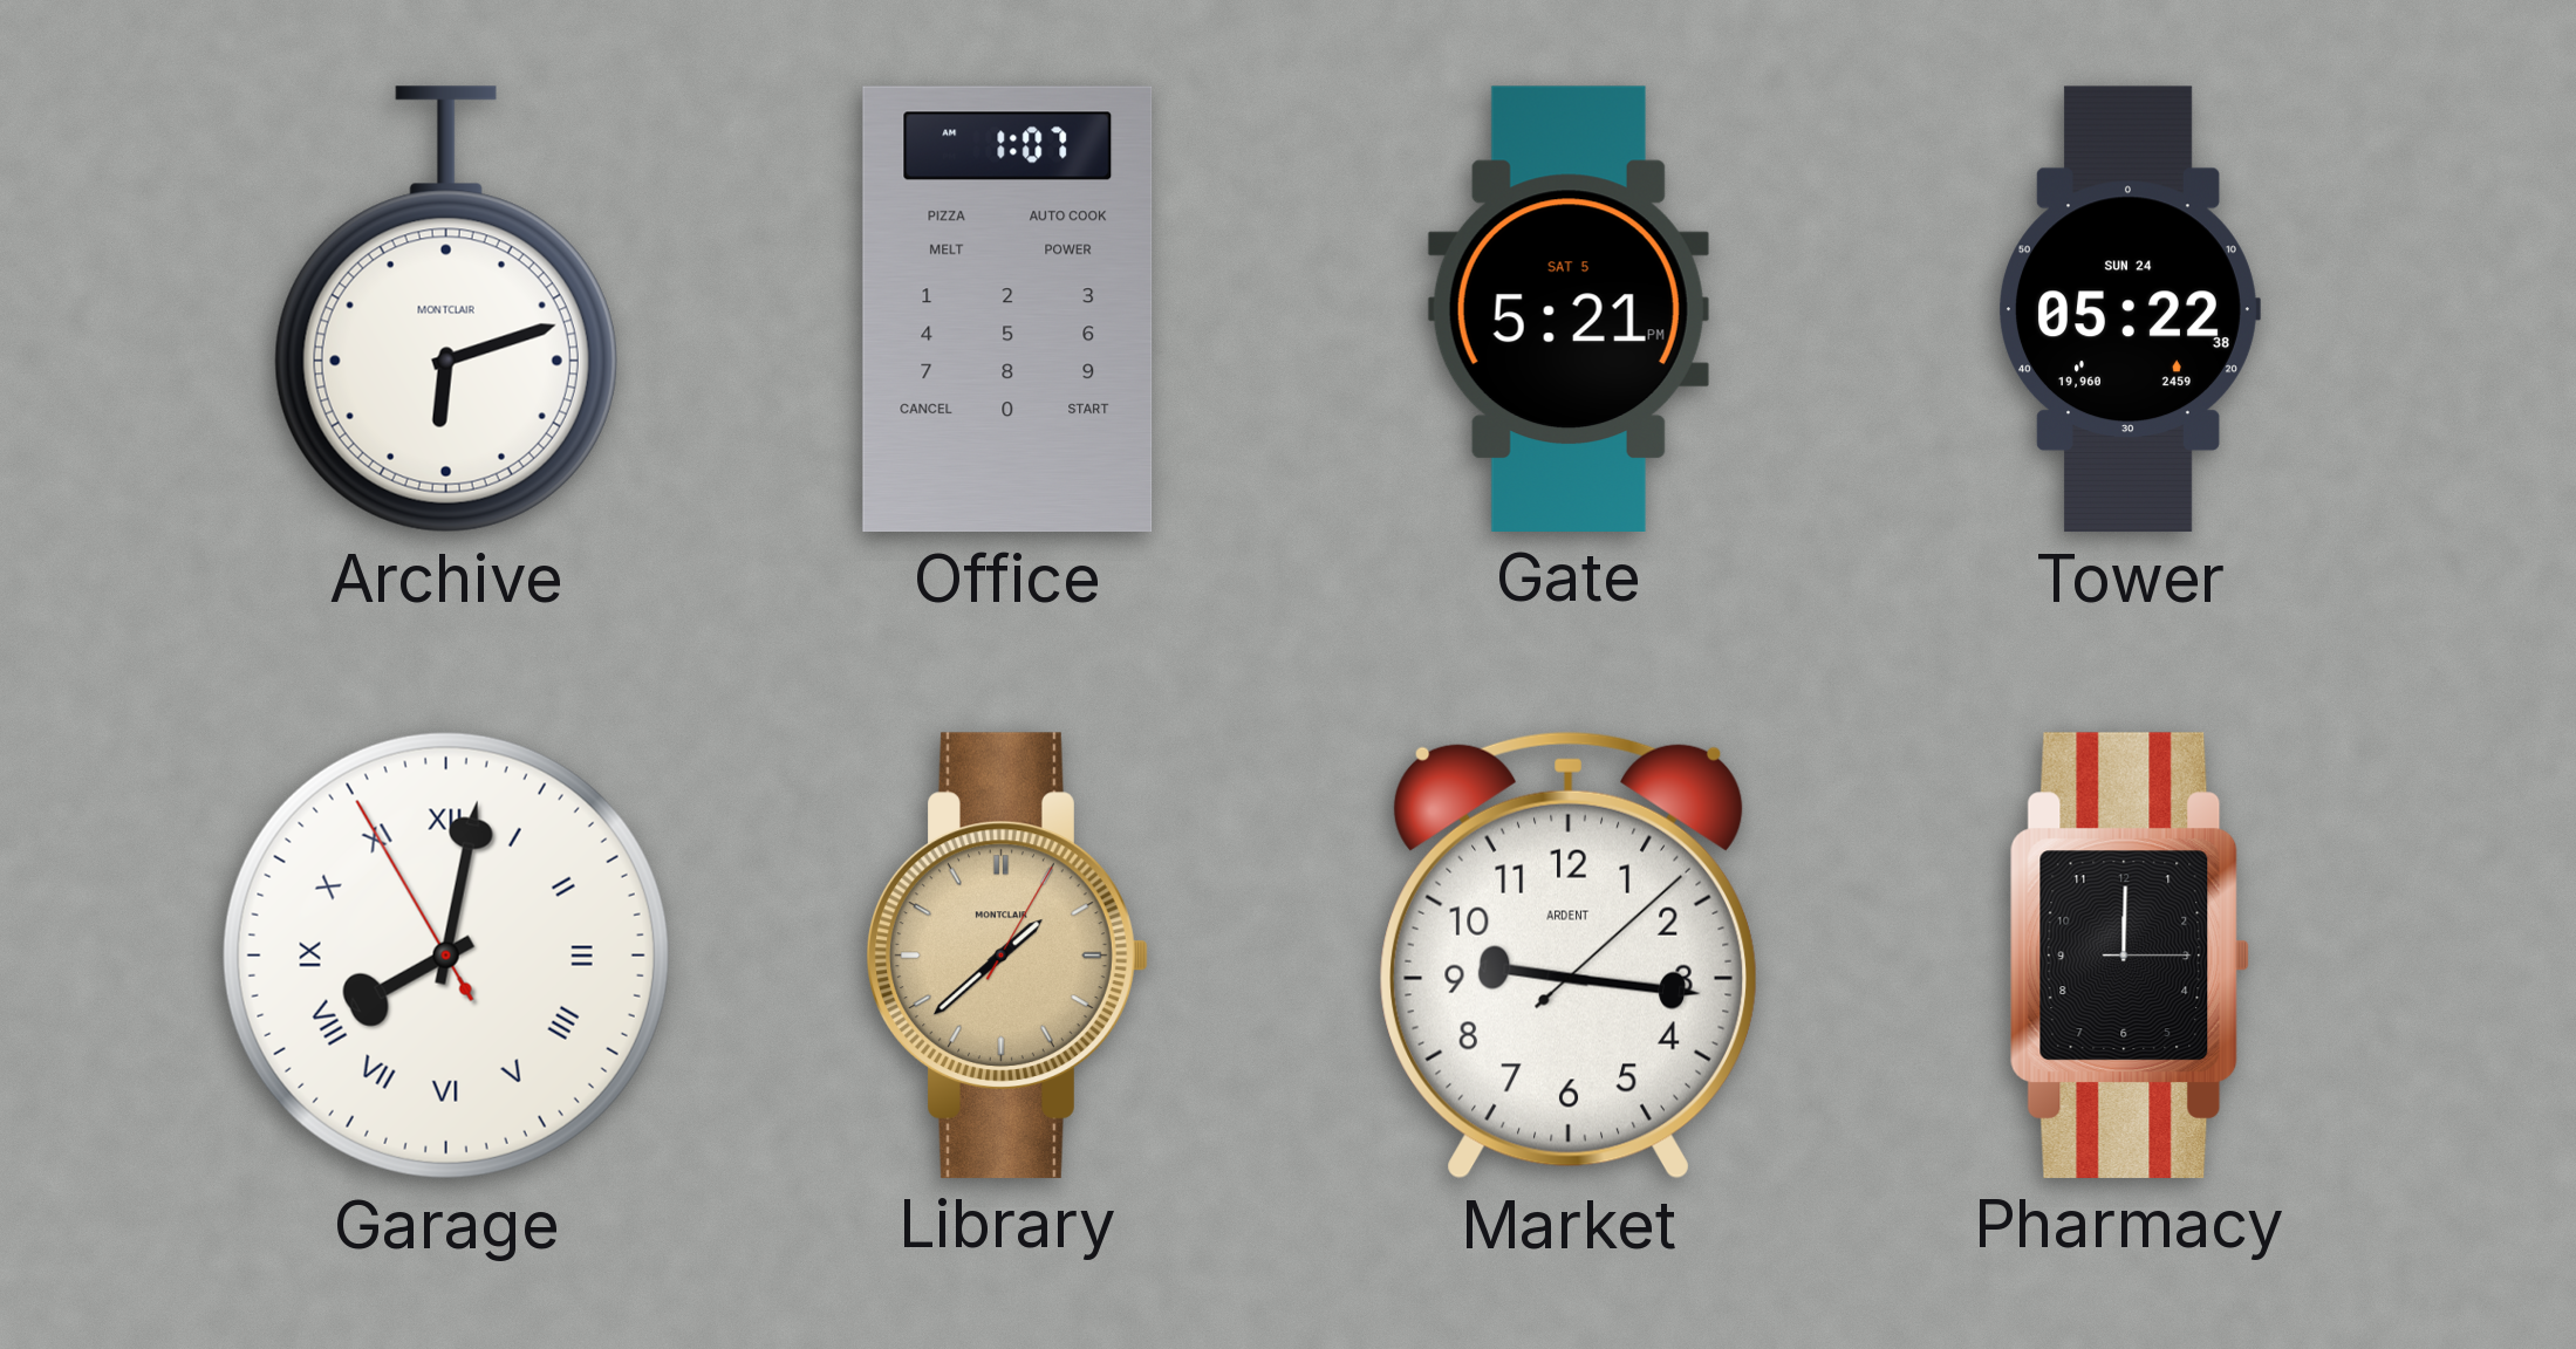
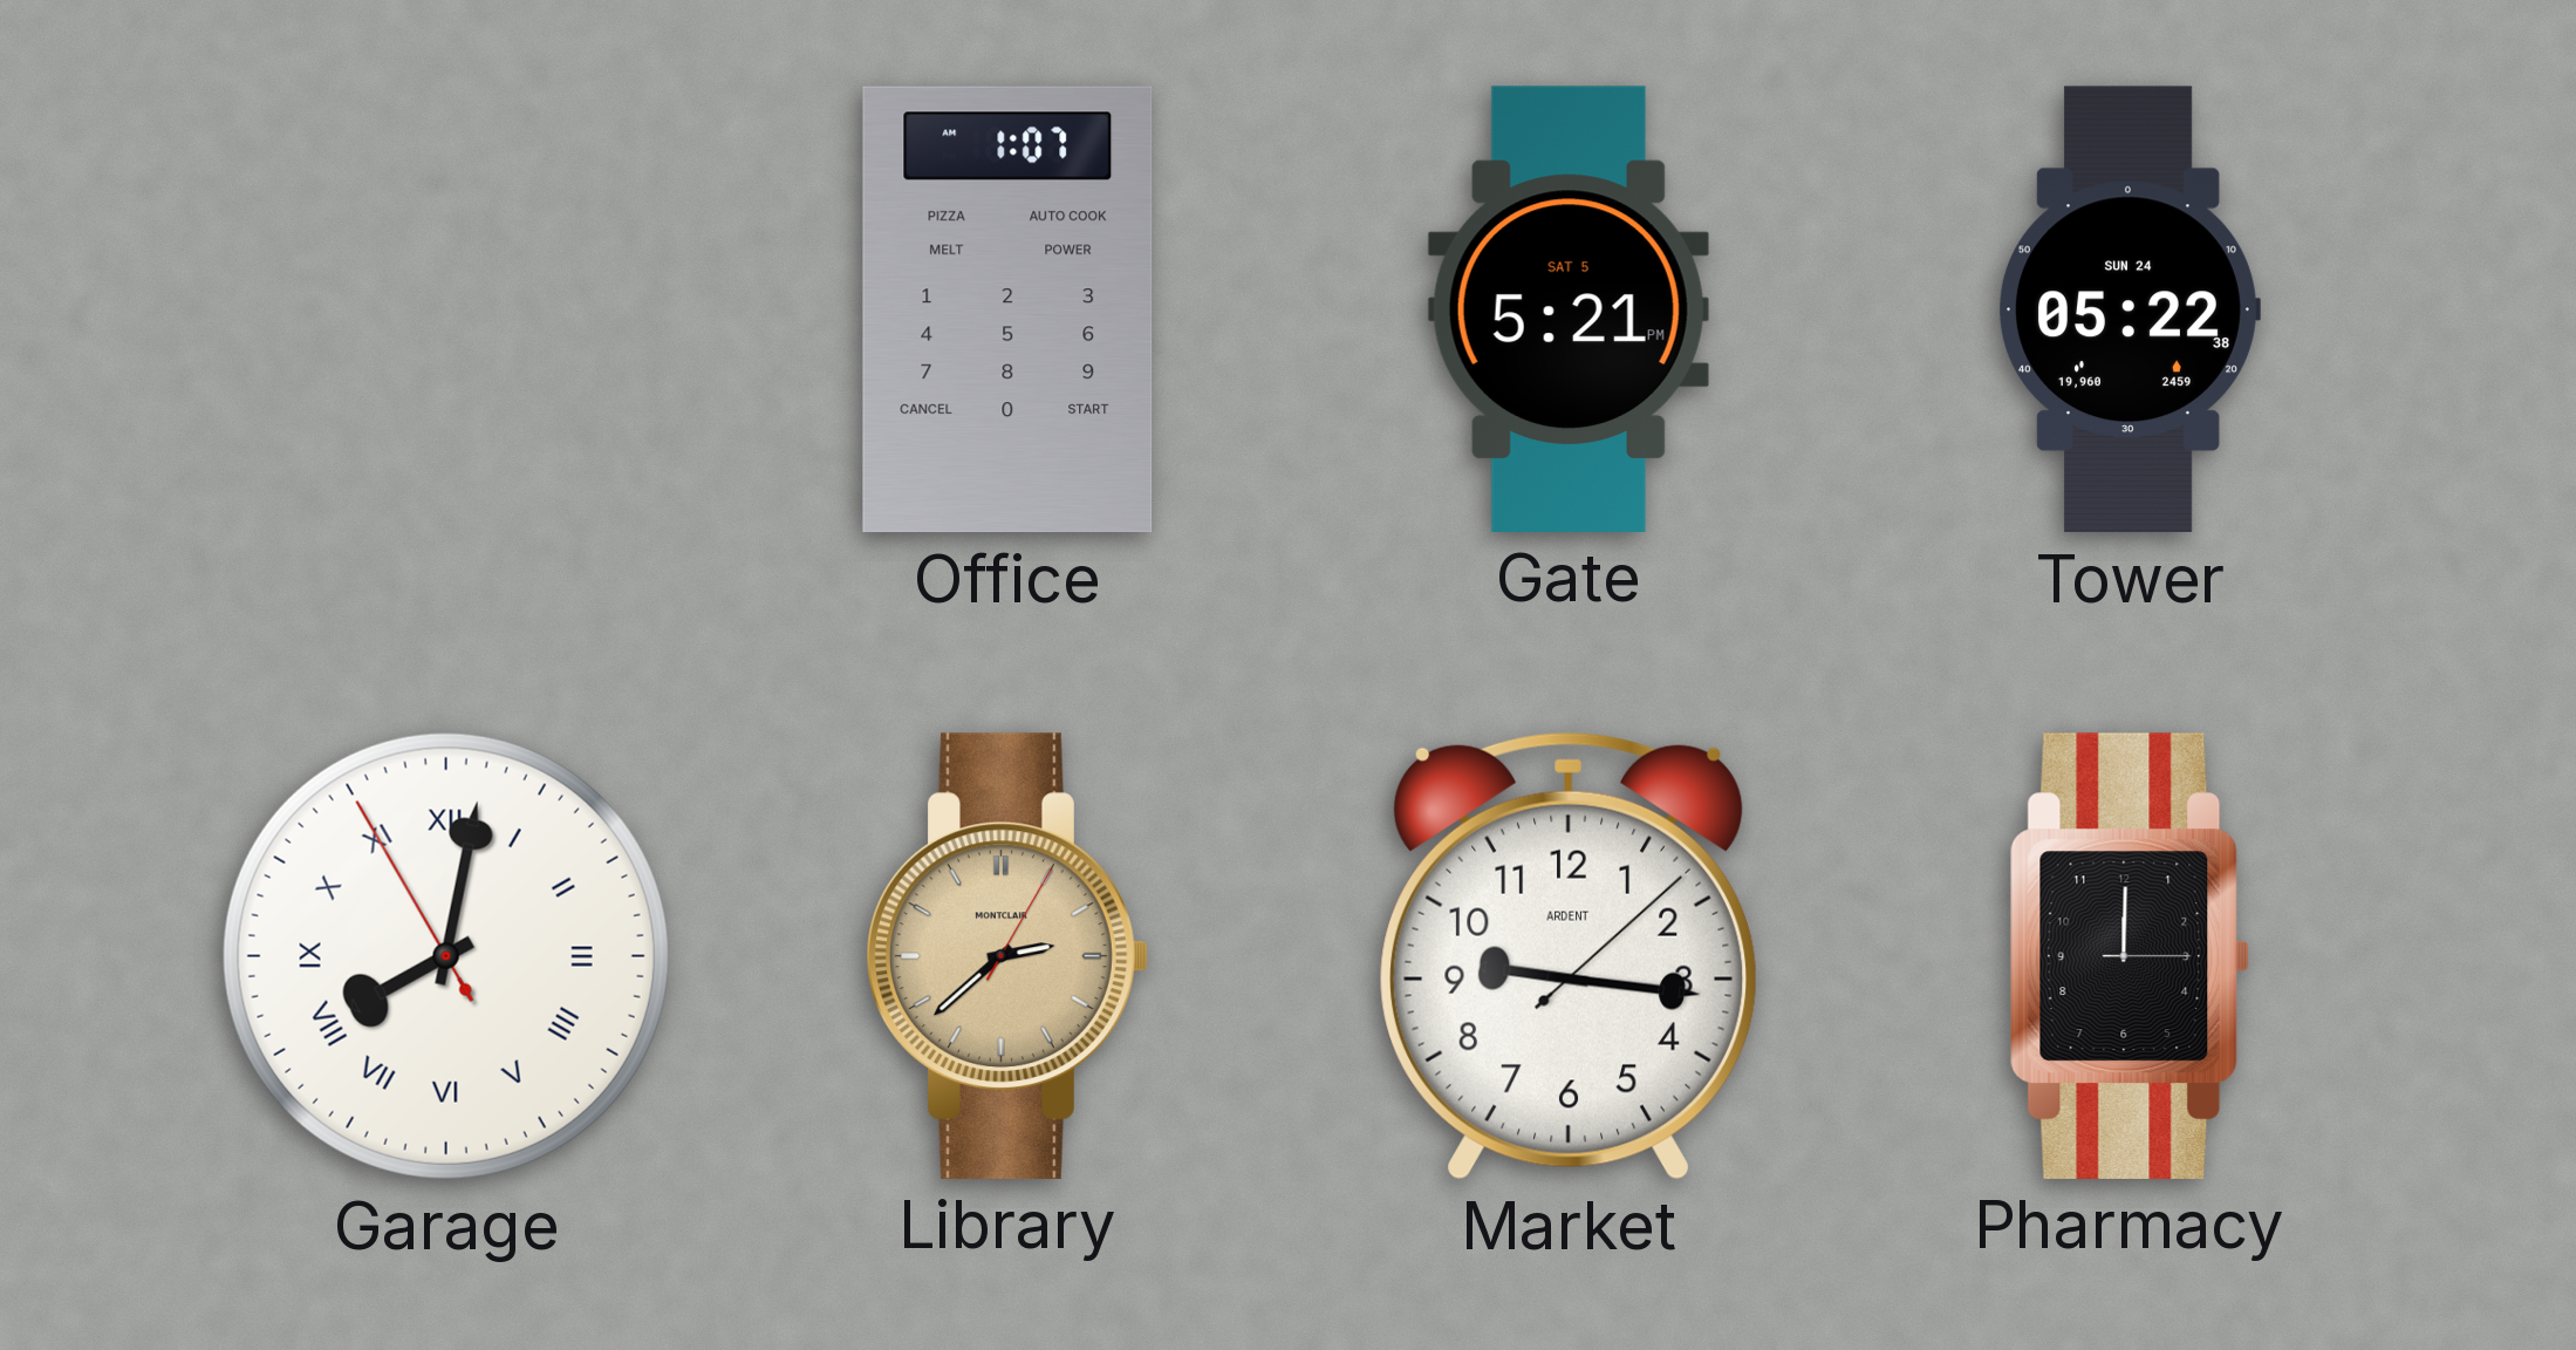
Archive: 6:12 -> none
Library: 1:38 -> 2:38
